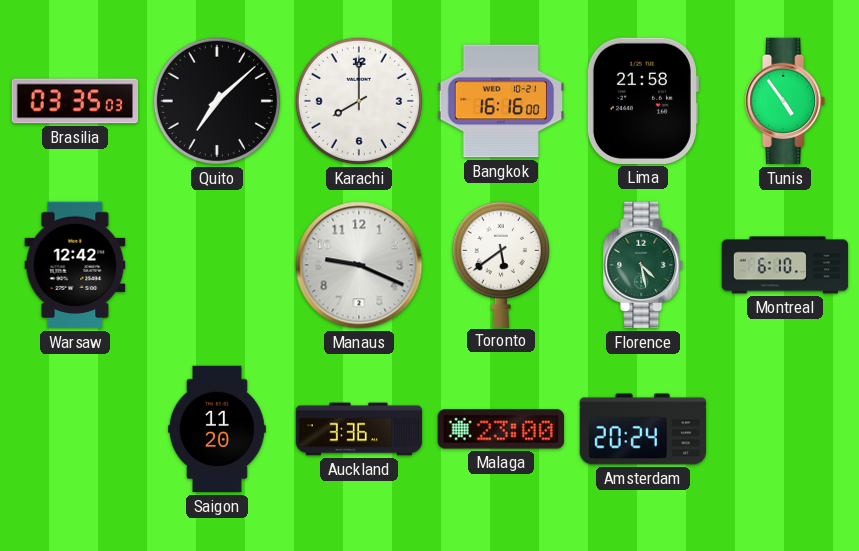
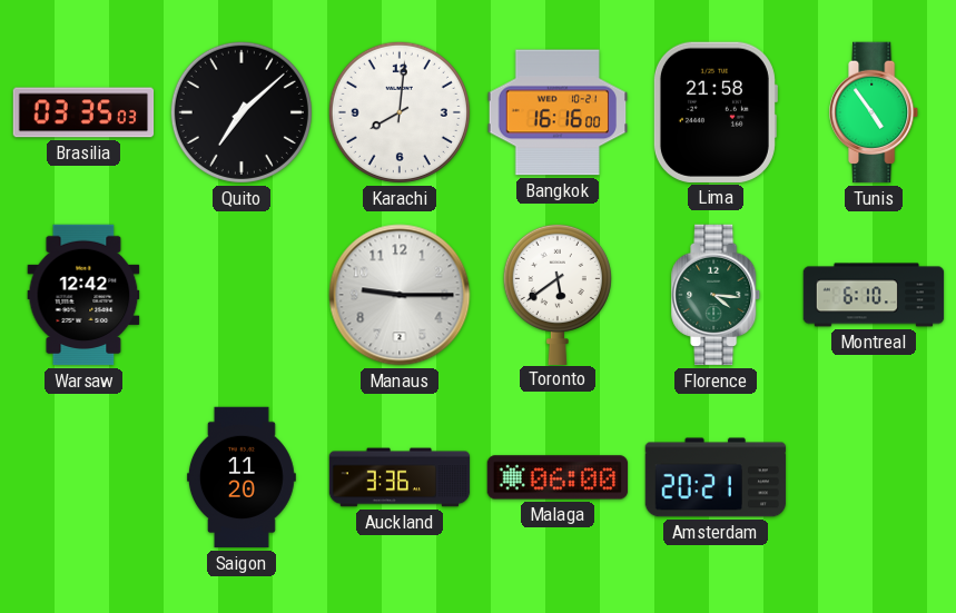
Karachi: 8:00 -> 8:01
Manaus: 9:19 -> 9:15
Florence: 4:28 -> 4:16
Malaga: 23:00 -> 06:00
Amsterdam: 20:24 -> 20:21
